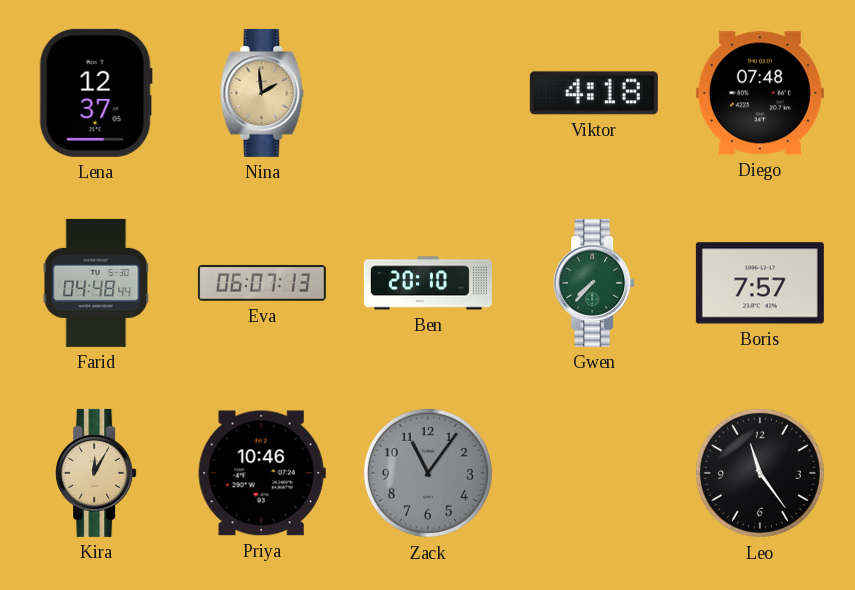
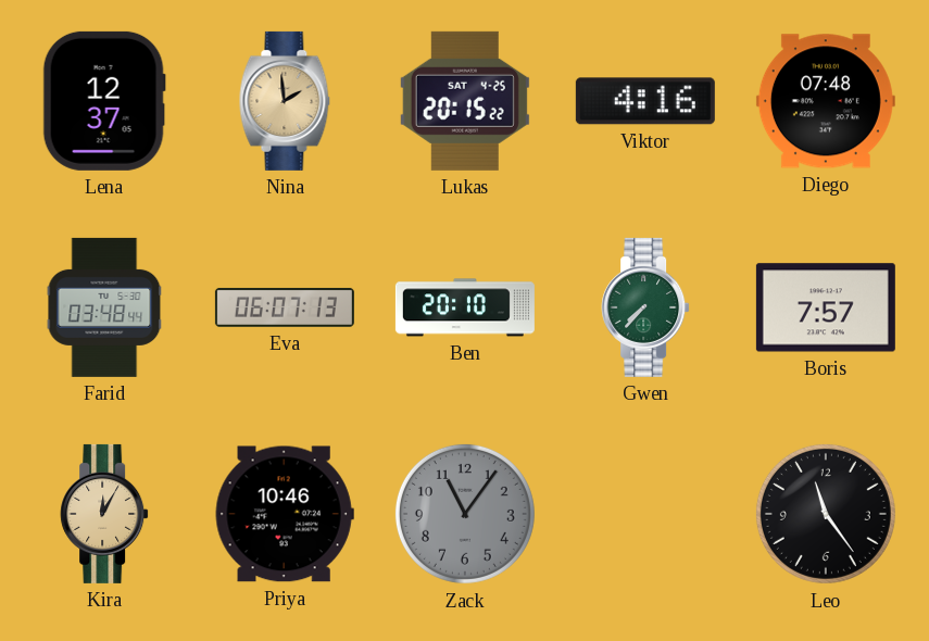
Lukas: none -> 20:15
Viktor: 4:18 -> 4:16
Farid: 04:48 -> 03:48
